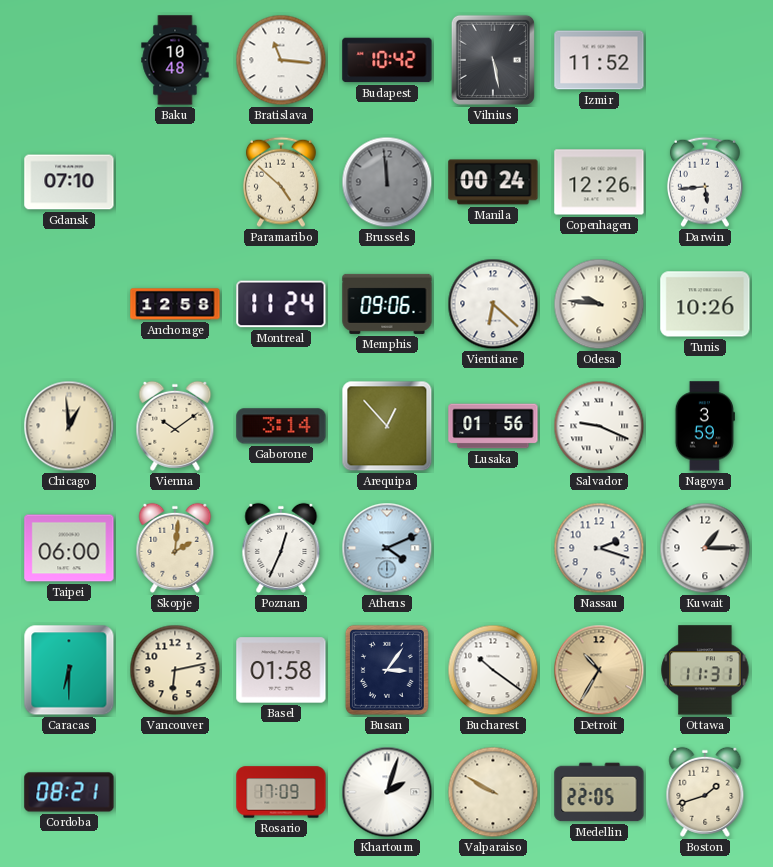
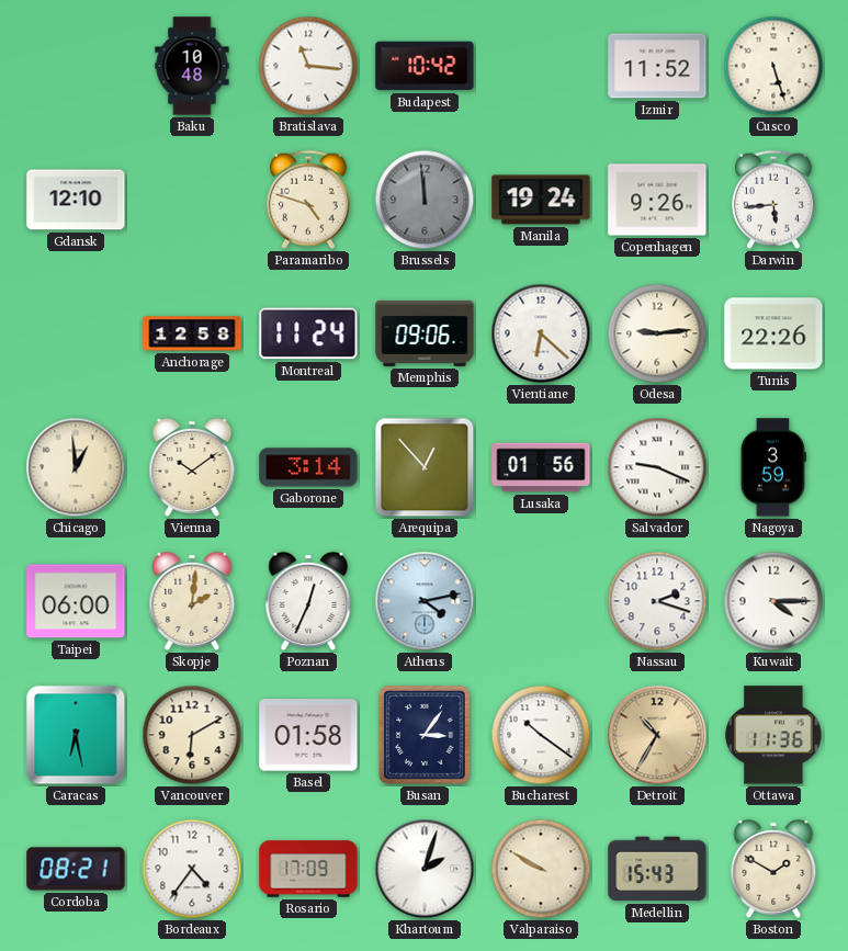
Vilnius: 5:28 -> none
Cusco: none -> 5:27
Gdansk: 07:10 -> 12:10
Paramaribo: 4:52 -> 4:48
Manila: 00:24 -> 19:24
Copenhagen: 12:26 -> 9:26
Odesa: 9:46 -> 9:14
Tunis: 10:26 -> 22:26
Athens: 4:11 -> 4:13
Kuwait: 1:15 -> 4:15
Caracas: 6:30 -> 6:28
Vancouver: 6:13 -> 6:10
Ottawa: 11:31 -> 11:36
Bordeaux: none -> 4:36
Medellin: 22:05 -> 15:43
Boston: 1:42 -> 1:50
